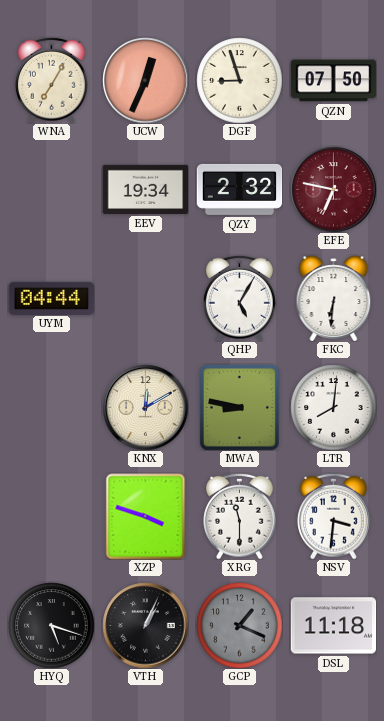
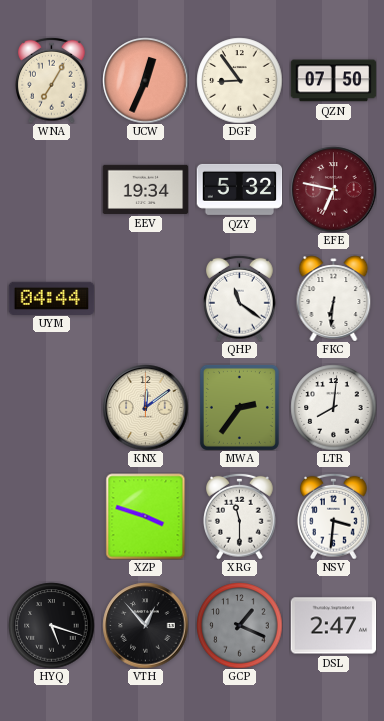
DGF: 8:57 -> 8:54
QZY: 2:32 -> 5:32
QHP: 5:05 -> 11:21
KNX: 12:10 -> 12:09
MWA: 8:47 -> 2:36
VTH: 1:04 -> 12:53
DSL: 11:18 -> 2:47
